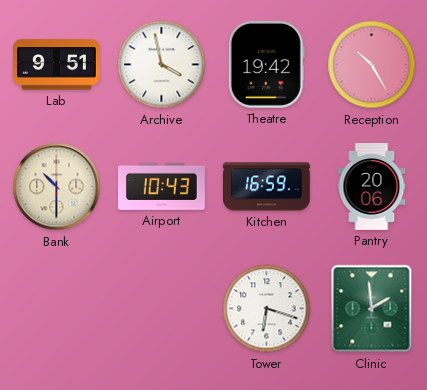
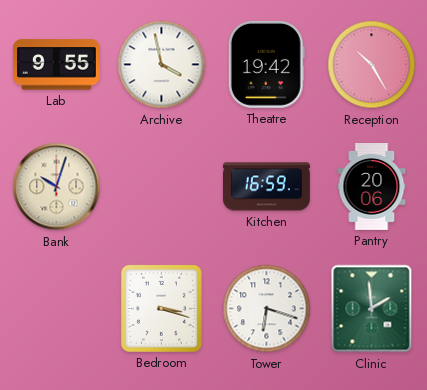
Lab: 9:51 -> 9:55
Bank: 10:30 -> 10:03
Airport: 10:43 -> none
Bedroom: none -> 3:18
